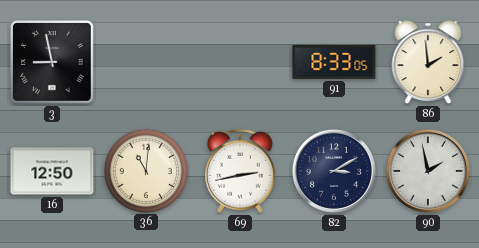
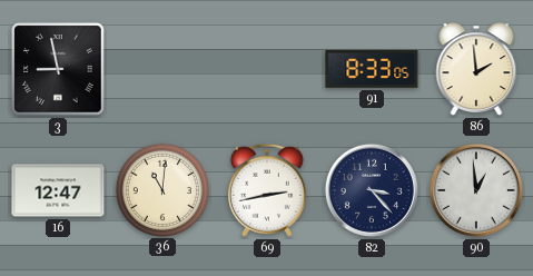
16: 12:50 -> 12:47
82: 3:10 -> 3:23
90: 1:58 -> 12:59
